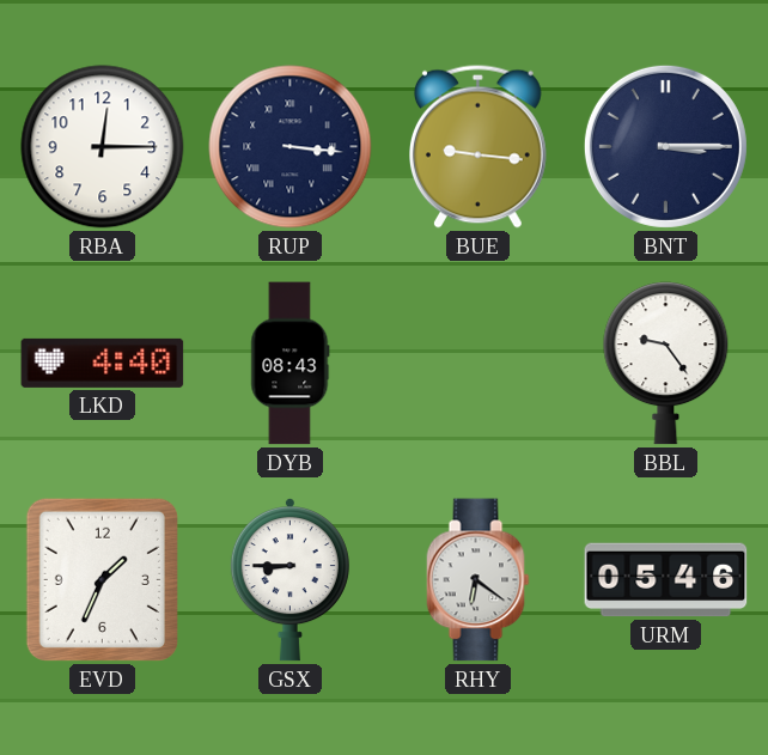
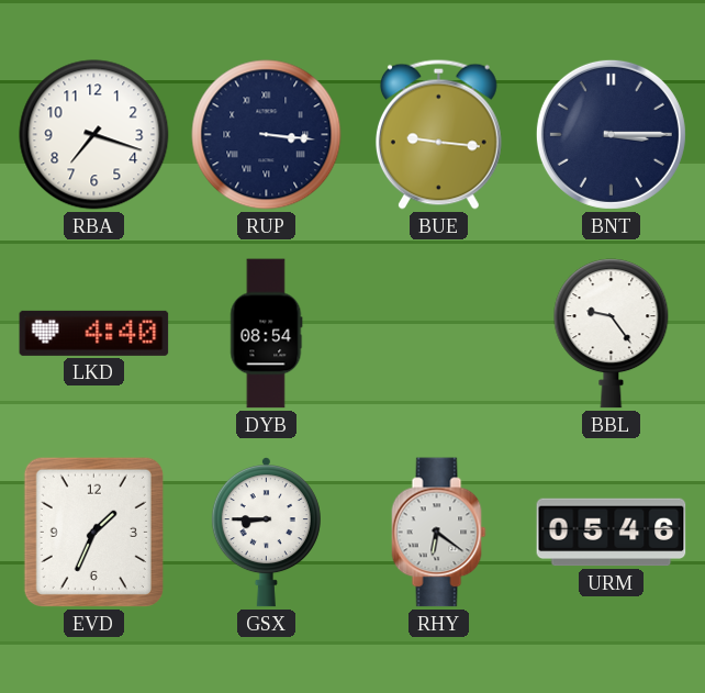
RBA: 12:15 -> 7:18
DYB: 08:43 -> 08:54
